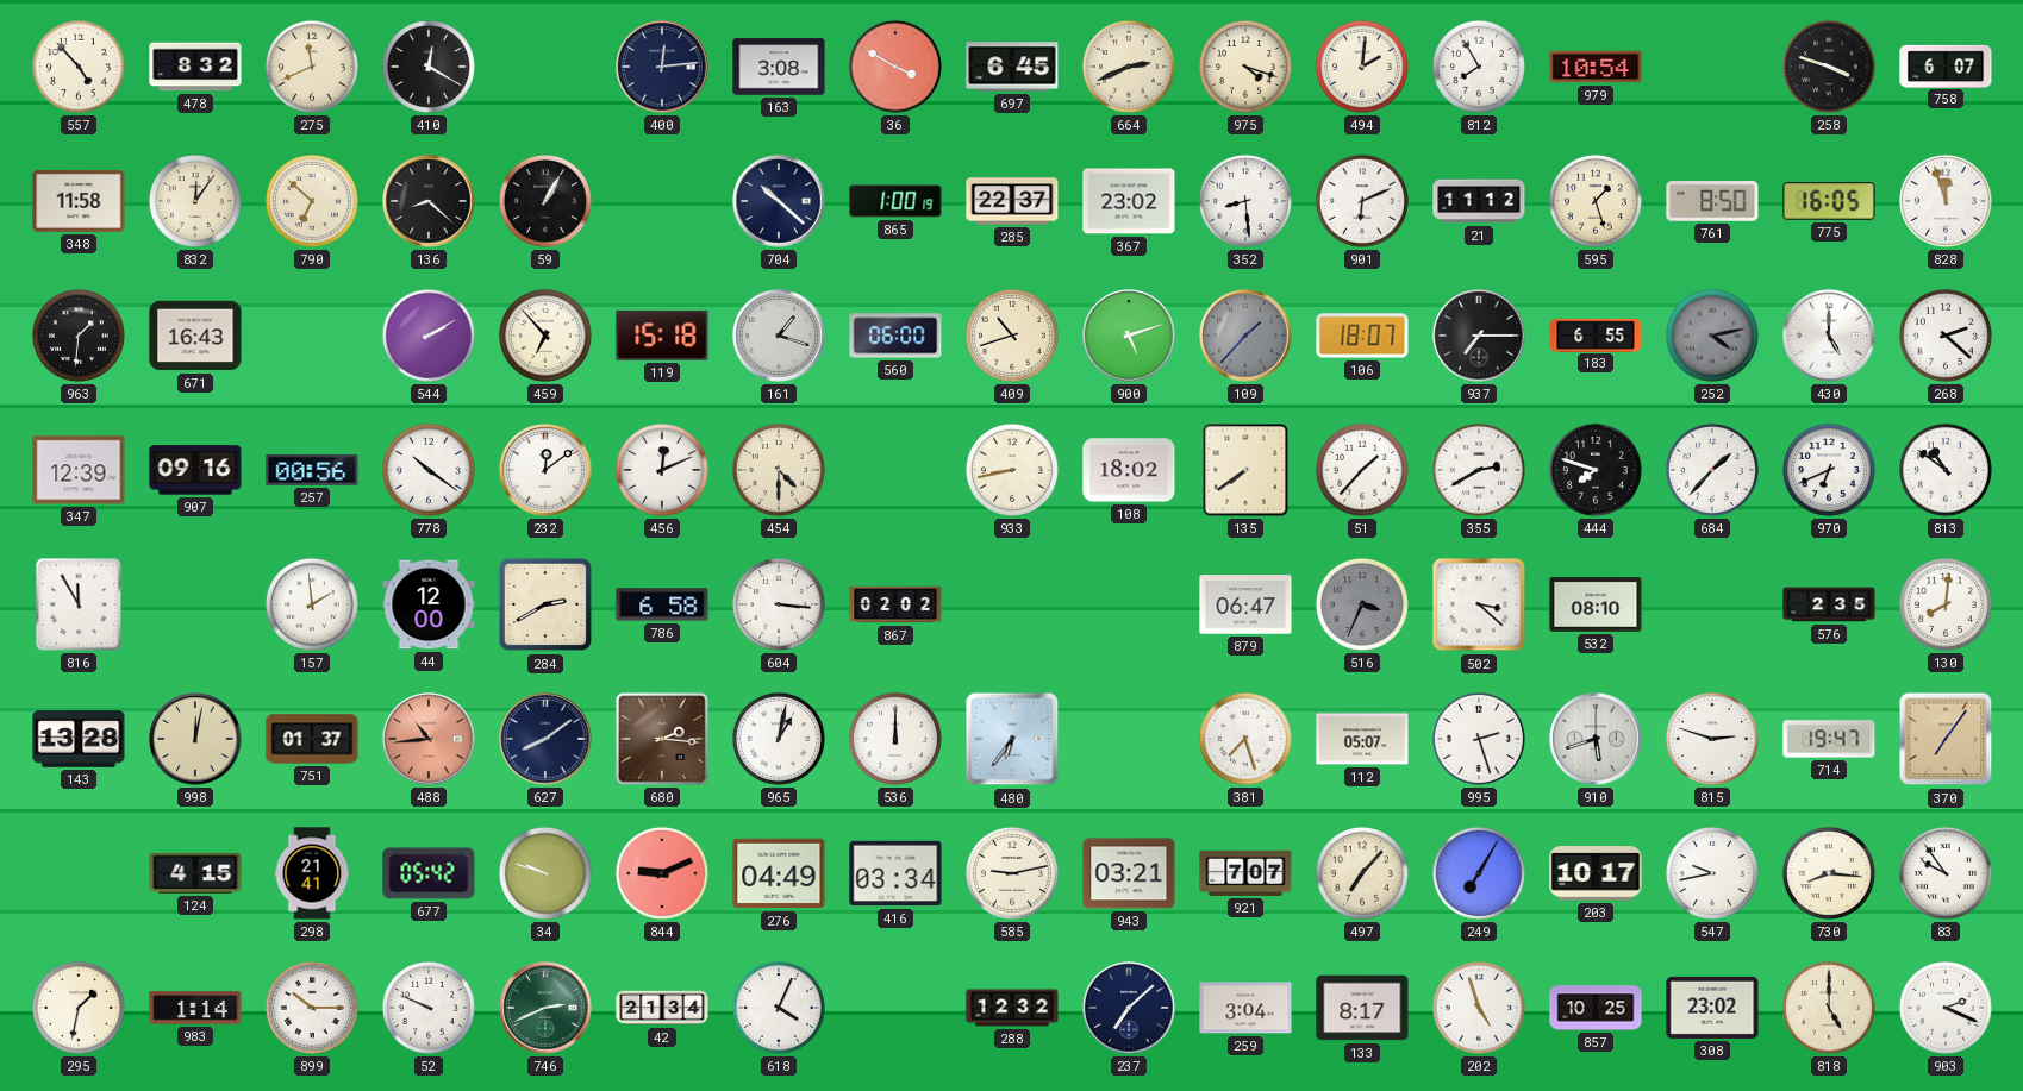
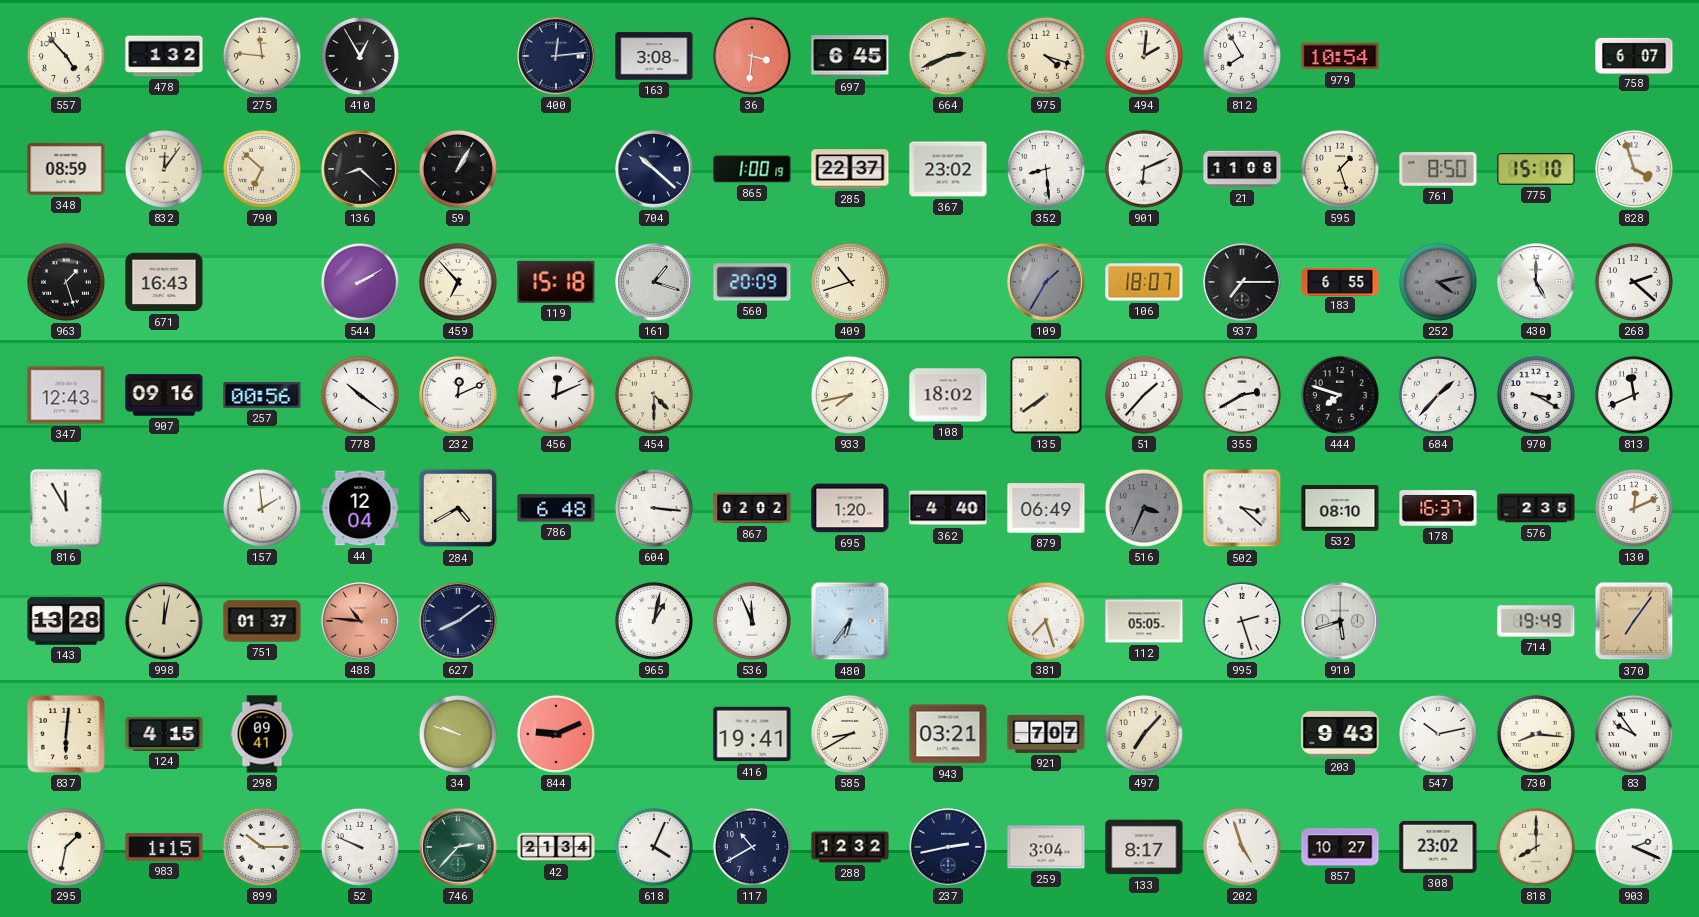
478: 8:32 -> 1:32
275: 11:41 -> 11:46
410: 12:20 -> 12:55
36: 3:50 -> 3:31
258: 3:48 -> none
348: 11:58 -> 08:59
21: 11:12 -> 11:08
775: 16:05 -> 15:10
828: 11:57 -> 3:57
963: 1:31 -> 1:27
560: 06:00 -> 20:09
900: 5:12 -> none
109: 1:37 -> 1:35
347: 12:39 -> 12:43
232: 12:09 -> 12:11
933: 8:43 -> 7:43
970: 6:41 -> 3:20
813: 10:51 -> 11:41
44: 12:00 -> 12:04
284: 2:40 -> 4:40
786: 6:58 -> 6:48
695: none -> 1:20
362: none -> 4:40
879: 06:47 -> 06:49
178: none -> 16:37
130: 8:01 -> 12:11
488: 10:44 -> 10:46
680: 2:16 -> none
536: 12:00 -> 11:56
112: 05:07 -> 05:05
815: 2:48 -> none
714: 19:47 -> 19:49
837: none -> 6:01
298: 21:41 -> 09:41
677: 05:42 -> none
276: 04:49 -> none
416: 03:34 -> 19:41
585: 9:13 -> 8:40
249: 7:05 -> none
203: 10:17 -> 9:43
547: 9:43 -> 10:13
983: 1:14 -> 1:15
746: 2:41 -> 2:37
117: none -> 10:40
237: 7:08 -> 2:43
857: 10:25 -> 10:27
818: 5:00 -> 8:00
